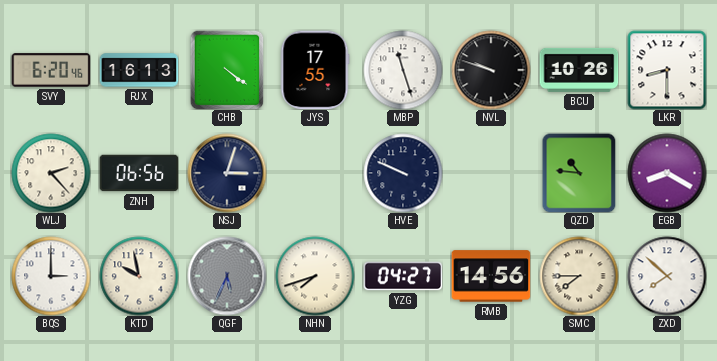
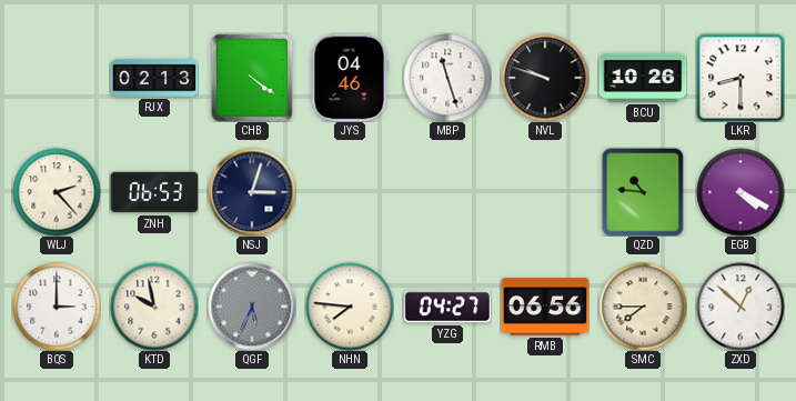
SVY: 6:20 -> none
RJX: 16:13 -> 02:13
JYS: 17:55 -> 04:46
ZNH: 06:56 -> 06:53
HVE: 9:49 -> none
EGB: 8:20 -> 4:20
NHN: 7:42 -> 7:46
RMB: 14:56 -> 06:56
ZXD: 7:52 -> 12:52
